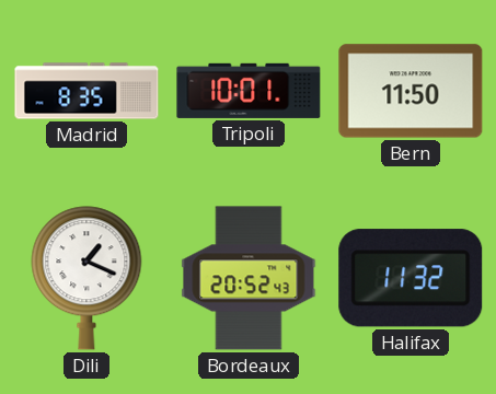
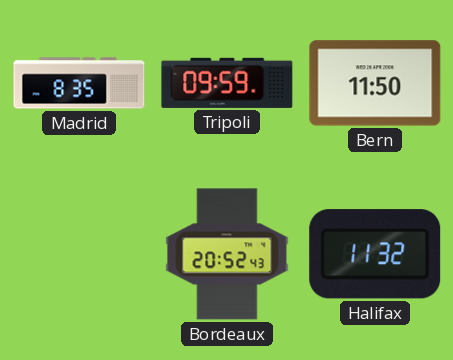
Tripoli: 10:01 -> 09:59
Dili: 1:19 -> none
